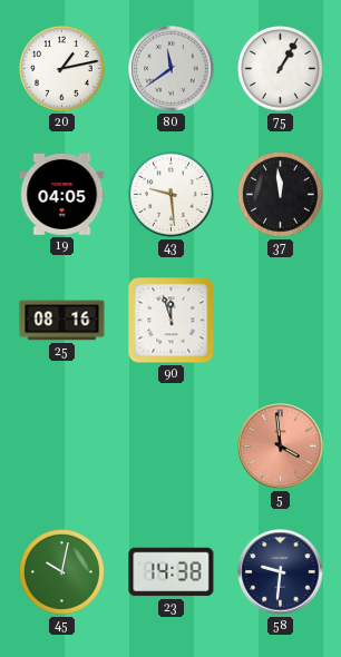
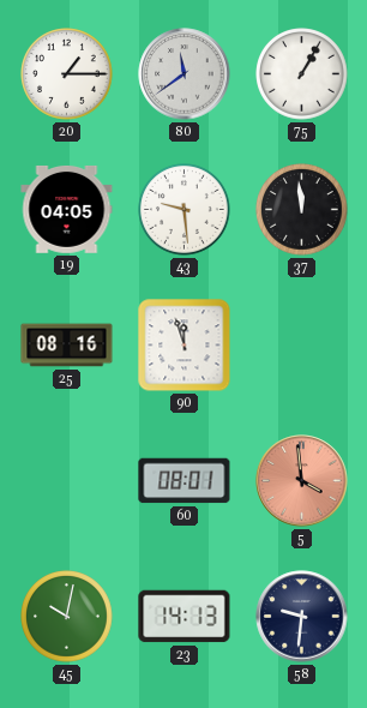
20: 1:13 -> 1:15
60: none -> 08:01
23: 14:38 -> 14:13
